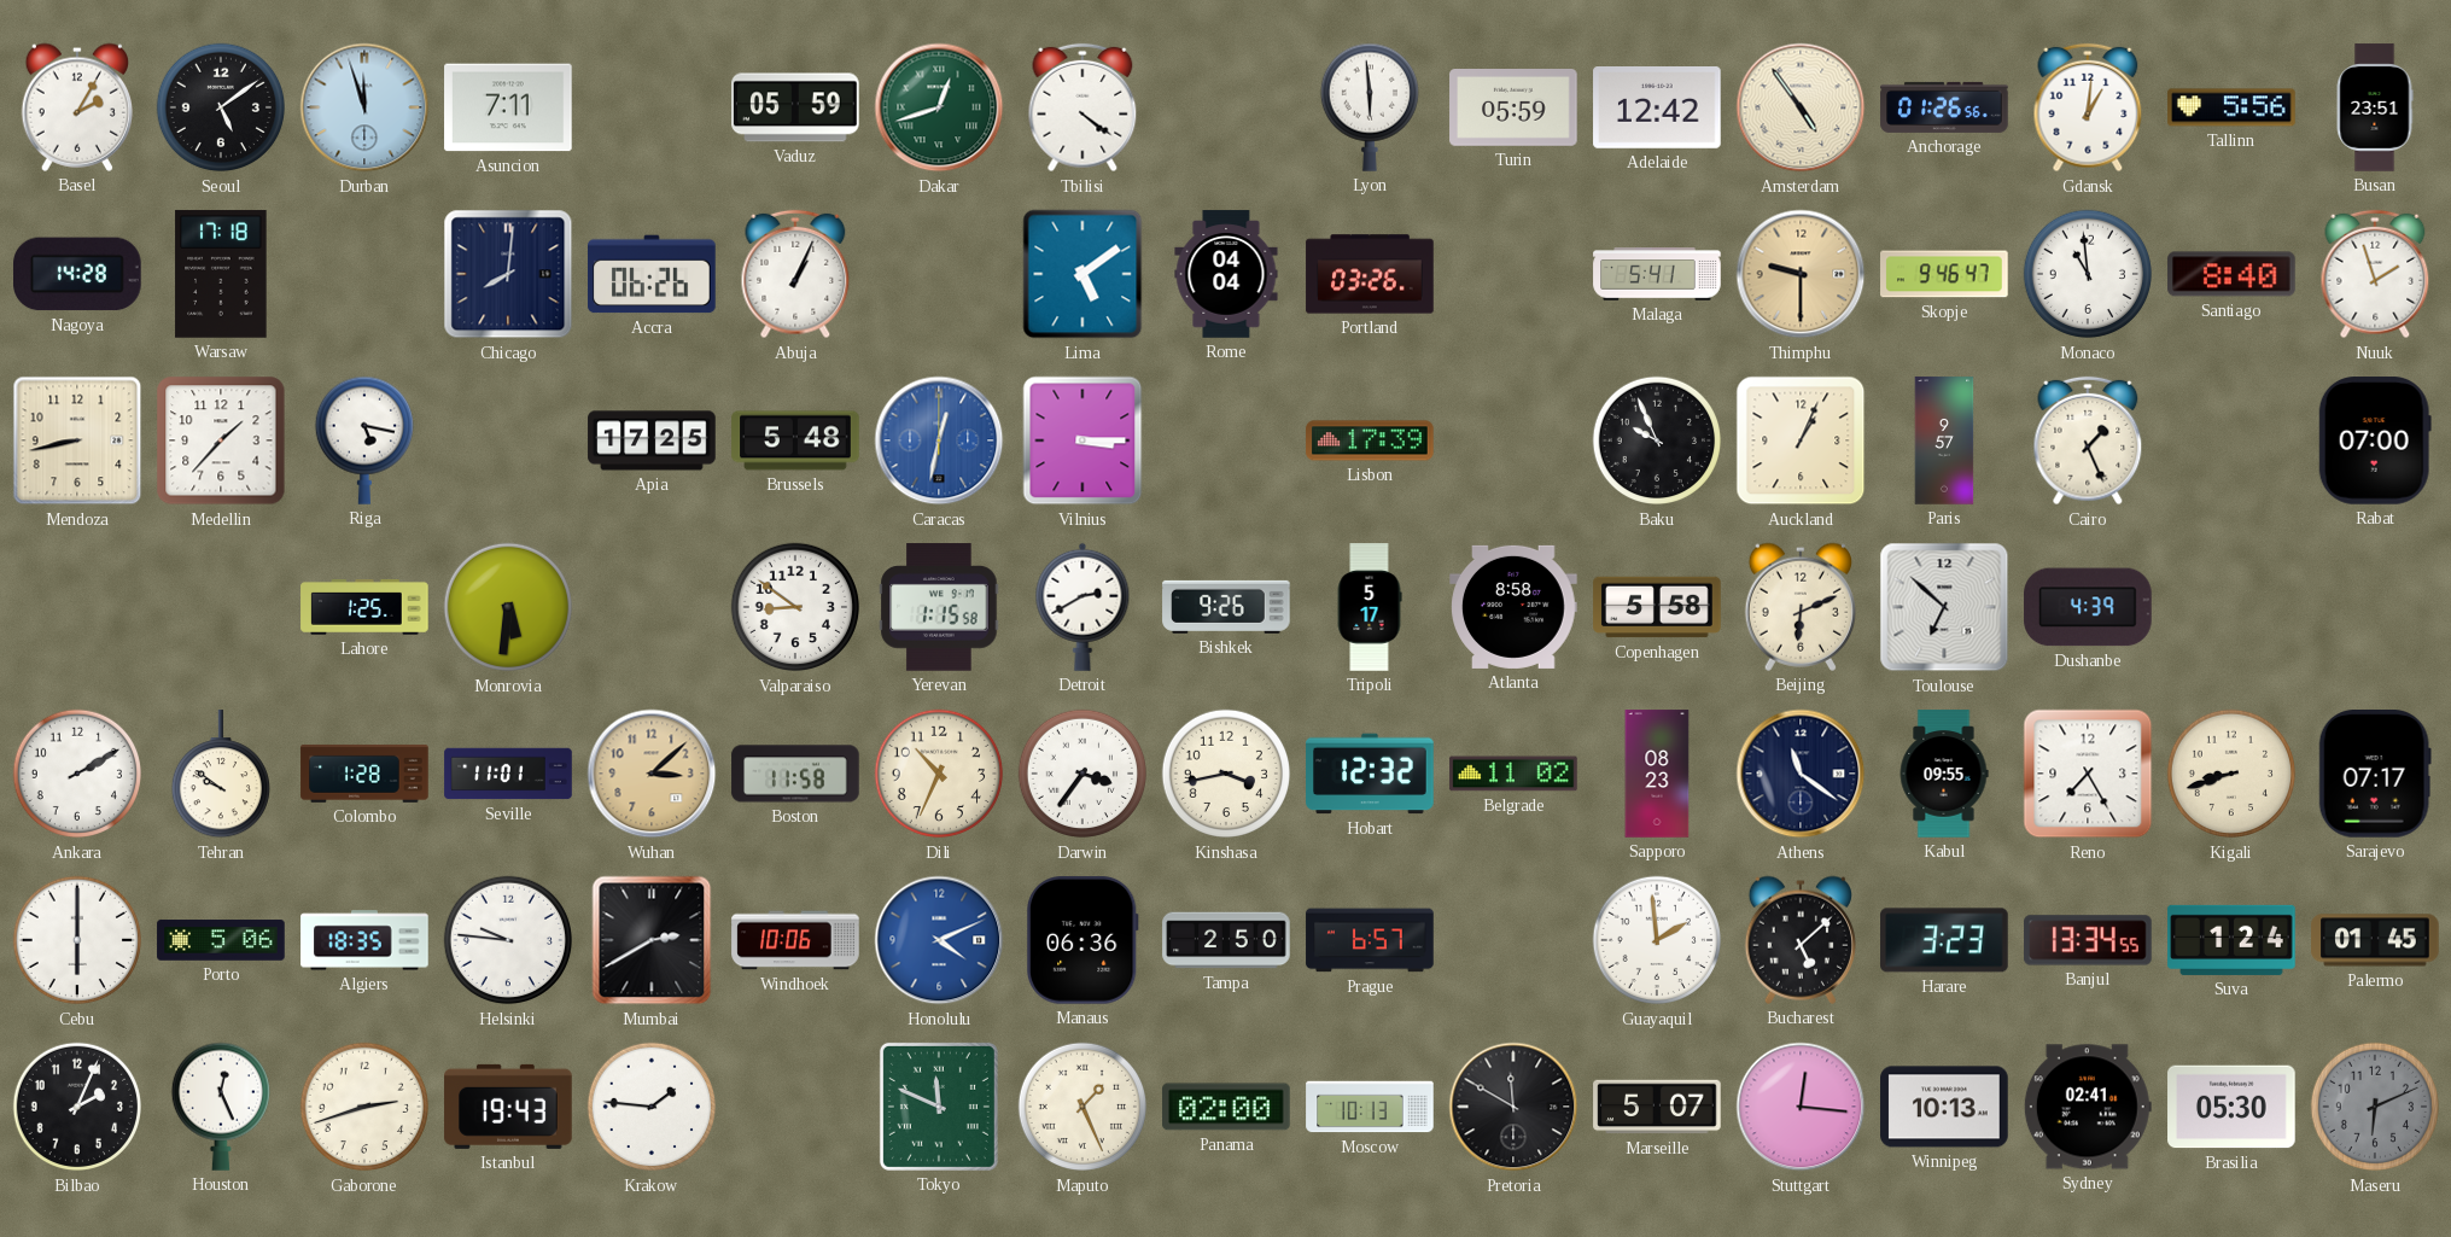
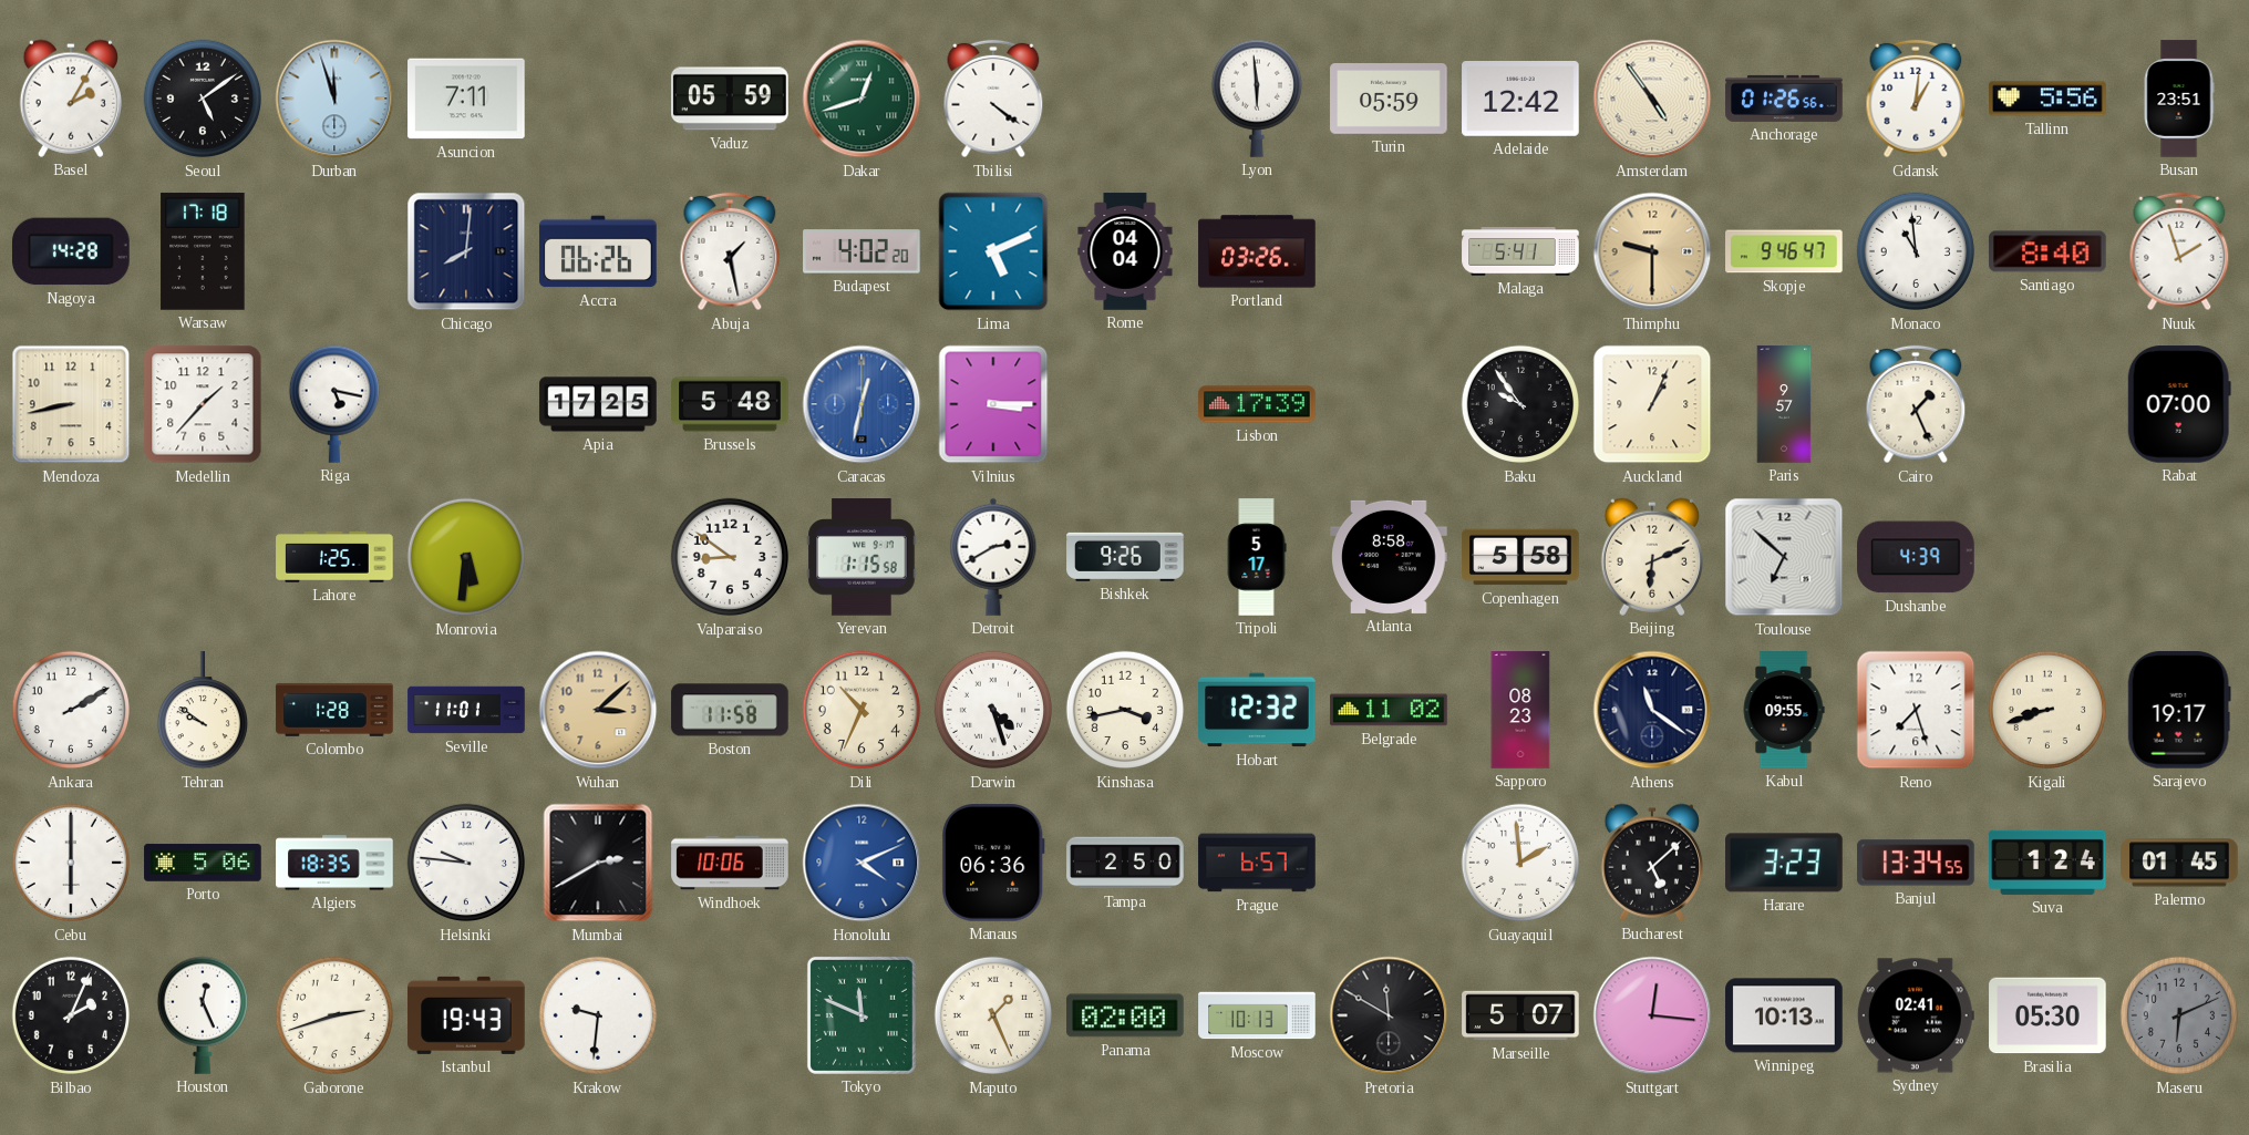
Abuja: 1:04 -> 1:28
Budapest: none -> 4:02
Lima: 5:09 -> 5:11
Baku: 9:56 -> 9:54
Darwin: 3:36 -> 4:27
Reno: 7:25 -> 7:27
Sarajevo: 07:17 -> 19:17
Krakow: 1:46 -> 9:31
